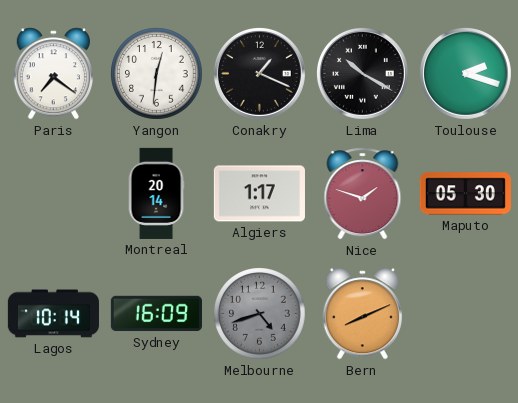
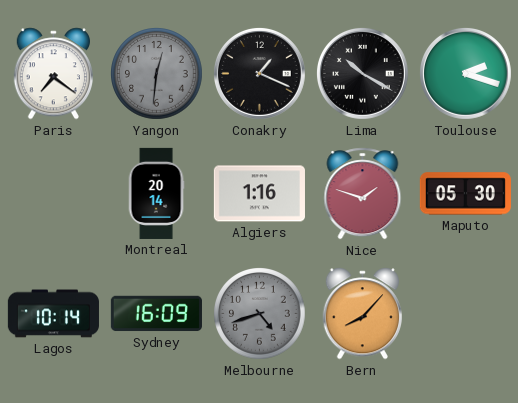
Yangon dial: white -> grey
Algiers: 1:17 -> 1:16
Bern: 8:11 -> 8:07
